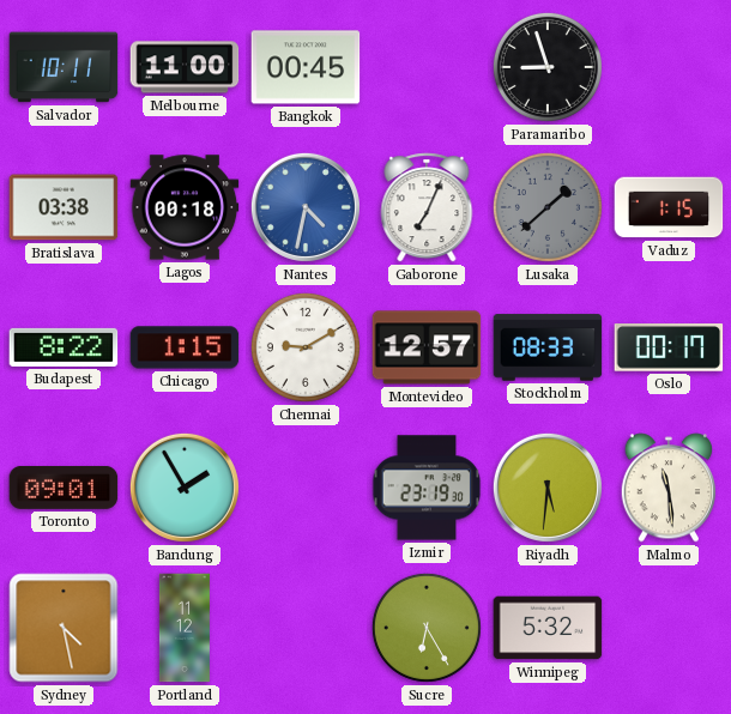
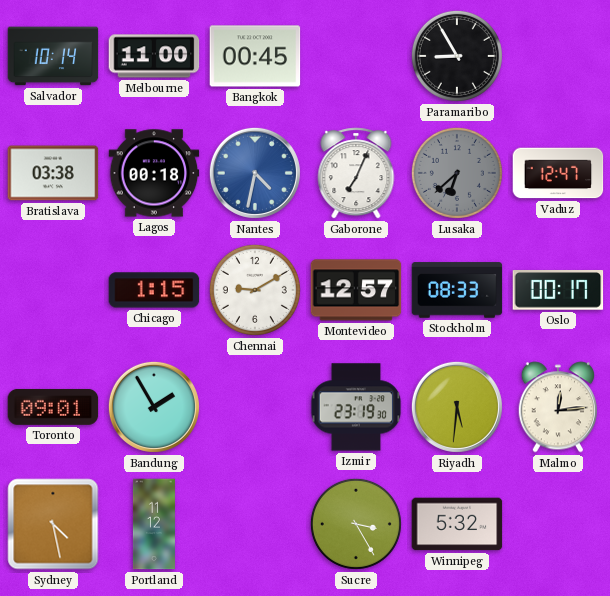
Salvador: 10:11 -> 10:14
Paramaribo: 8:57 -> 8:55
Lusaka: 1:38 -> 6:38
Vaduz: 1:15 -> 12:47
Budapest: 8:22 -> none
Malmo: 11:29 -> 12:14
Sucre: 6:25 -> 3:25
